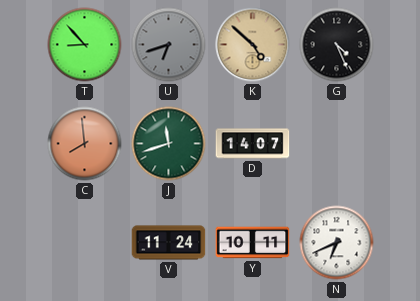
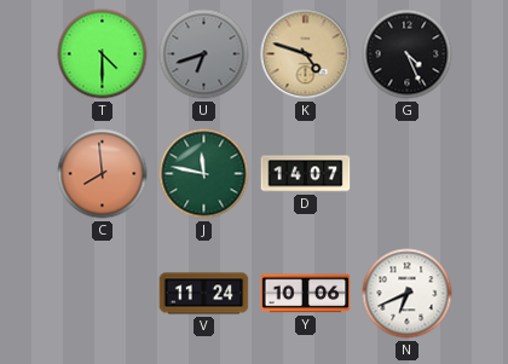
T: 8:53 -> 4:30
K: 4:52 -> 4:48
J: 11:42 -> 11:47
Y: 10:11 -> 10:06
